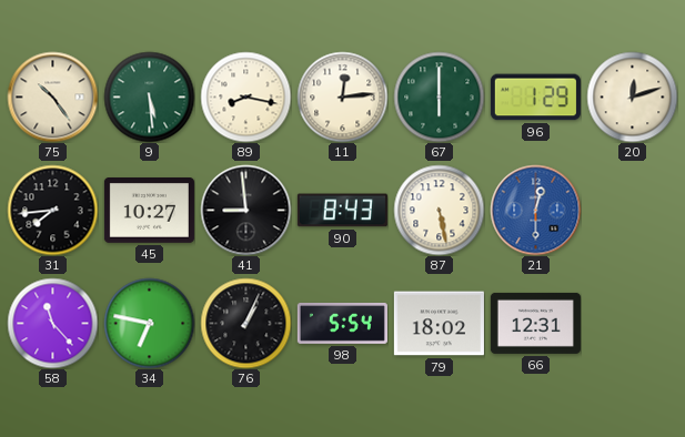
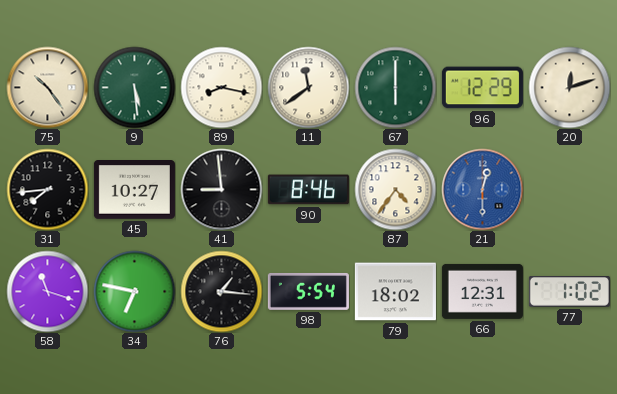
11: 12:14 -> 11:39
96: 1:29 -> 12:29
90: 8:43 -> 8:46
87: 5:28 -> 4:36
58: 11:23 -> 11:18
76: 1:04 -> 1:16
77: none -> 1:02
